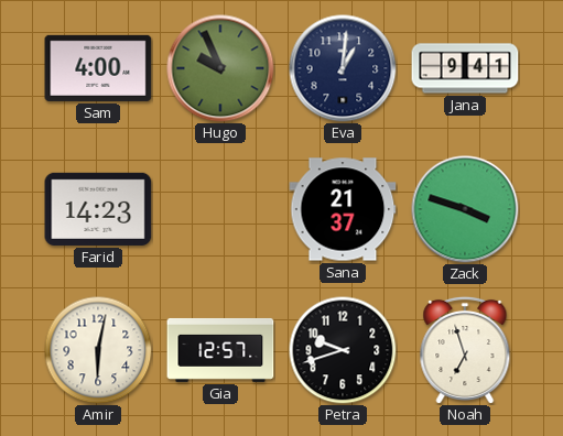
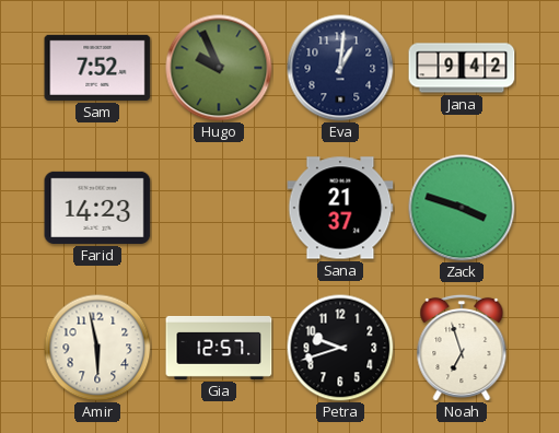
Sam: 4:00 -> 7:52
Jana: 9:41 -> 9:42
Amir: 6:02 -> 5:58
